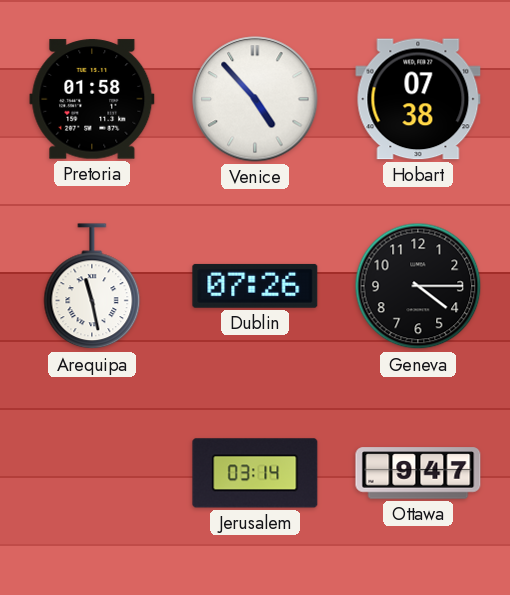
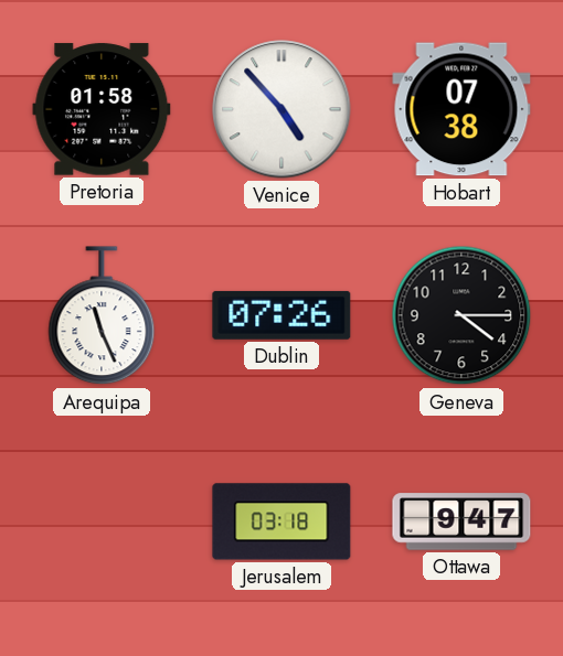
Arequipa: 11:28 -> 11:26
Jerusalem: 03:14 -> 03:18
